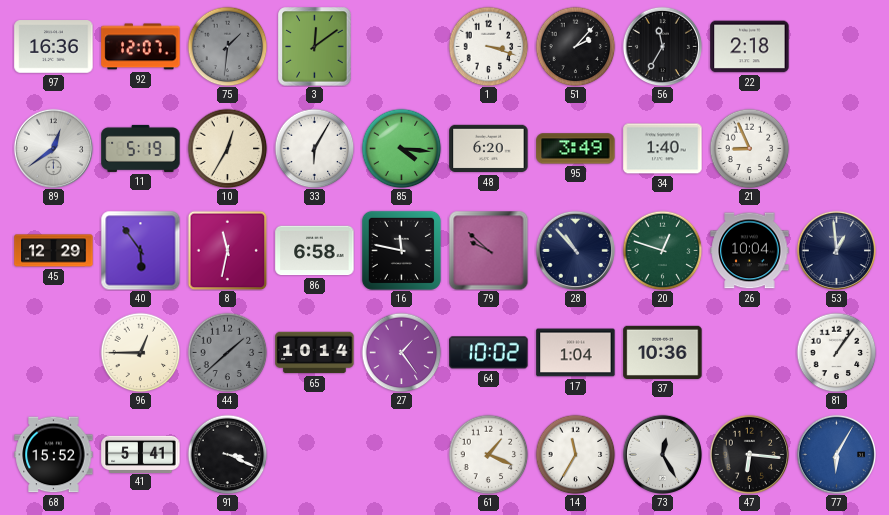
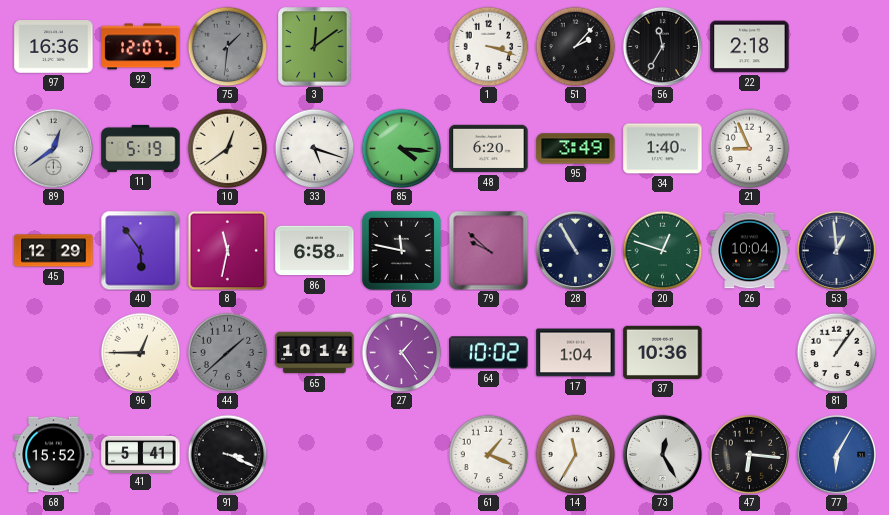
10: 12:35 -> 12:39
33: 6:05 -> 5:18
28: 10:53 -> 10:55
